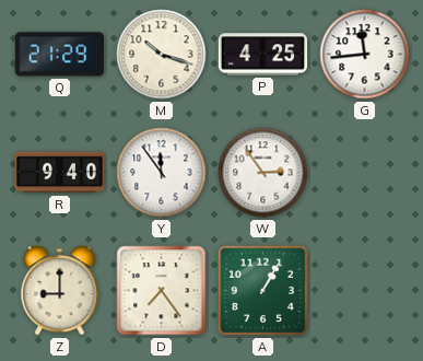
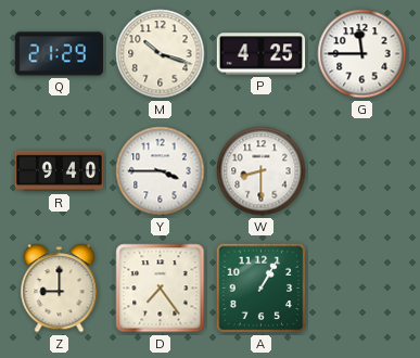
G: 11:44 -> 11:45
Y: 11:54 -> 3:45
W: 2:54 -> 8:30
